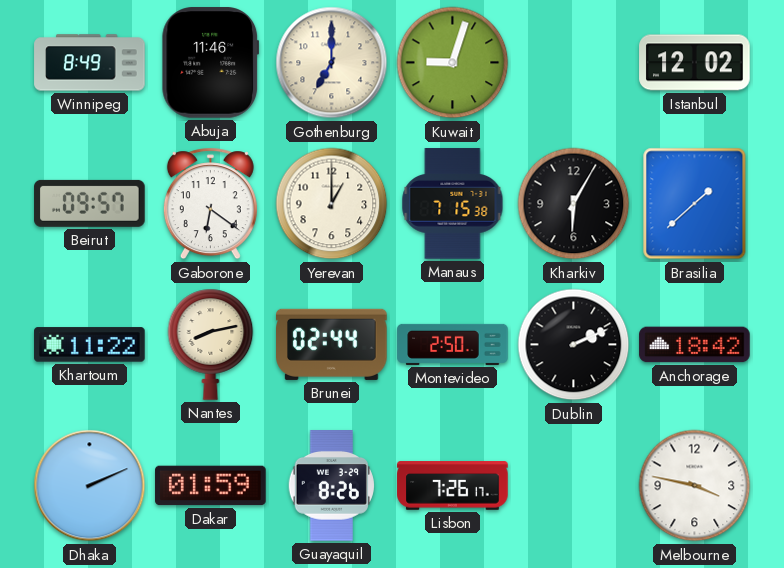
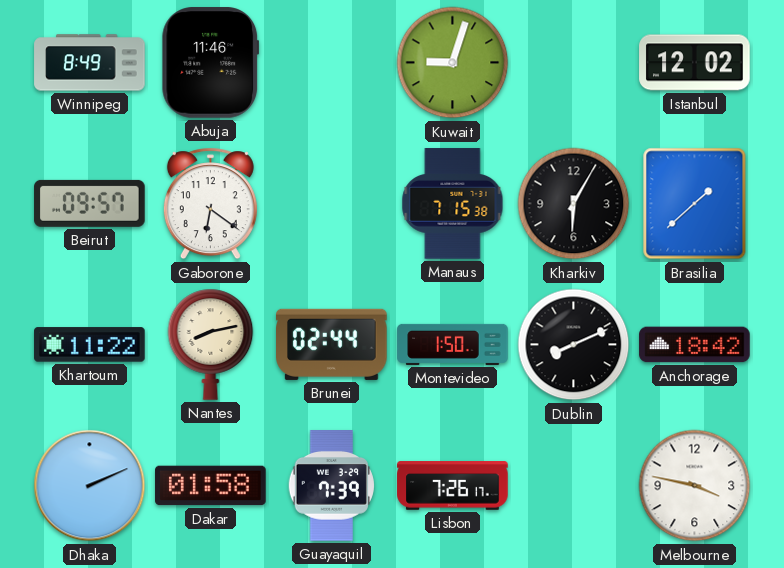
Gothenburg: 7:00 -> none
Yerevan: 1:00 -> none
Montevideo: 2:50 -> 1:50
Dublin: 2:11 -> 8:11
Dakar: 01:59 -> 01:58
Guayaquil: 8:26 -> 7:39
